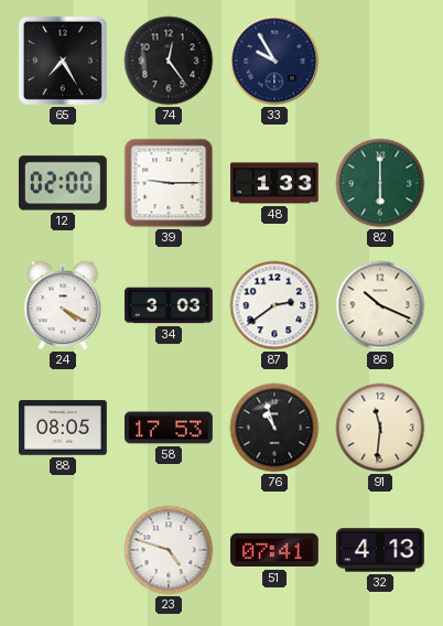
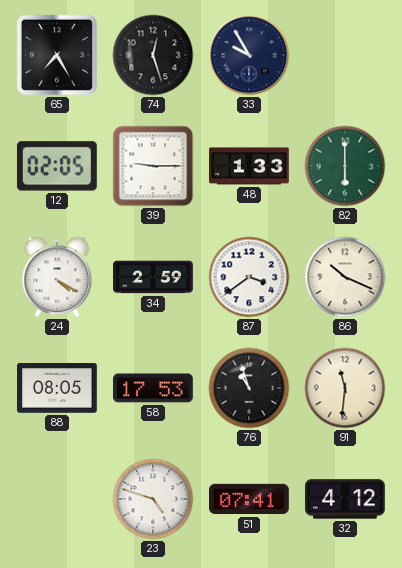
74: 12:24 -> 12:27
12: 02:00 -> 02:05
34: 3:03 -> 2:59
87: 2:39 -> 3:39
32: 4:13 -> 4:12
